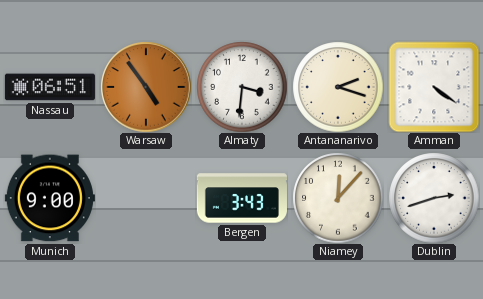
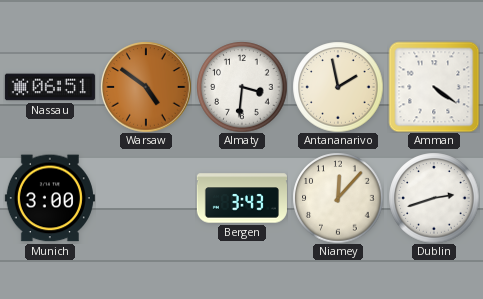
Warsaw: 4:54 -> 4:51
Antananarivo: 2:18 -> 1:58
Munich: 9:00 -> 3:00
